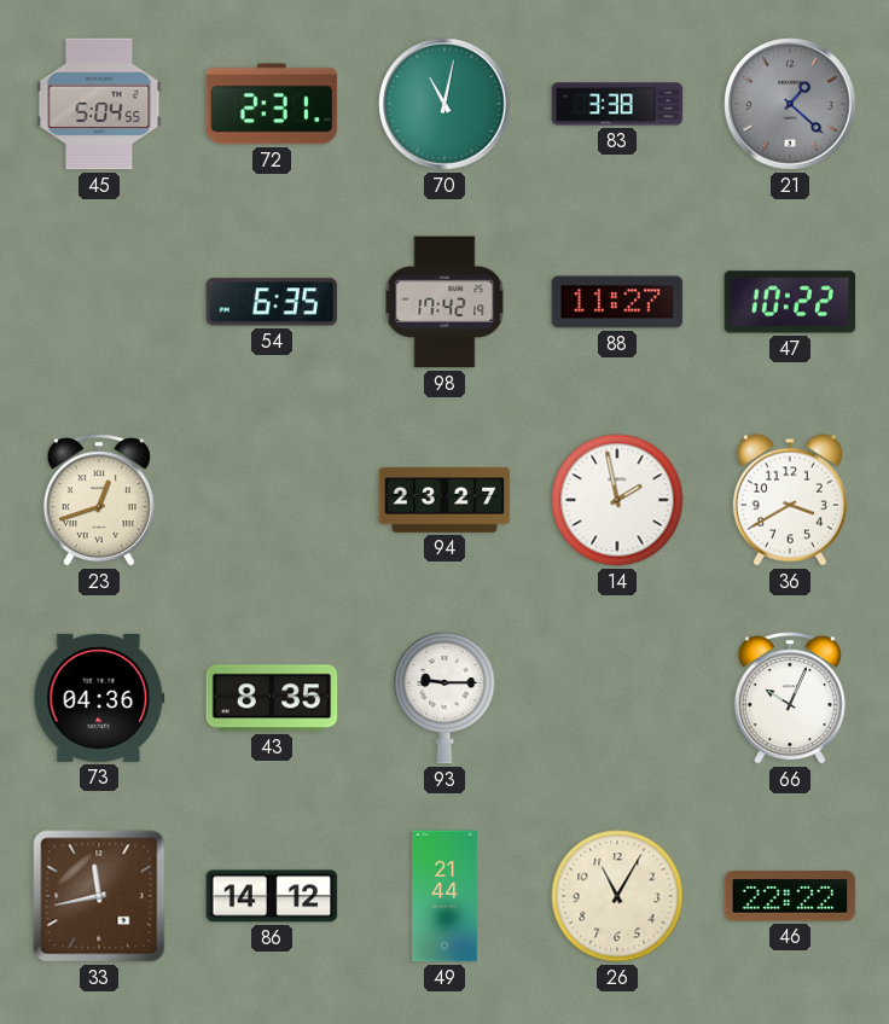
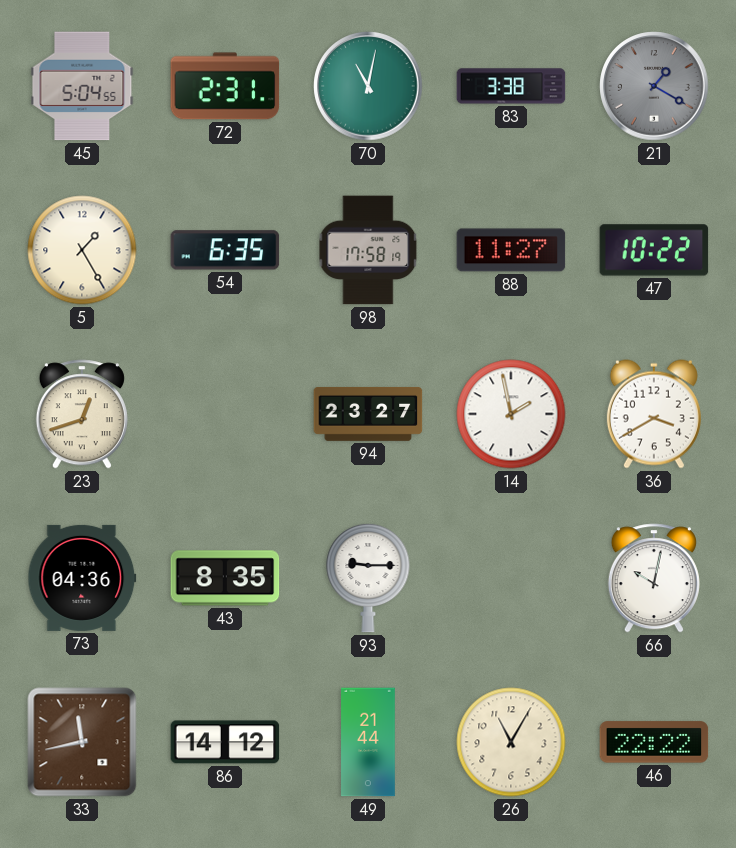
21: 1:22 -> 1:20
5: none -> 1:25
98: 17:42 -> 17:58
66: 10:04 -> 10:02
